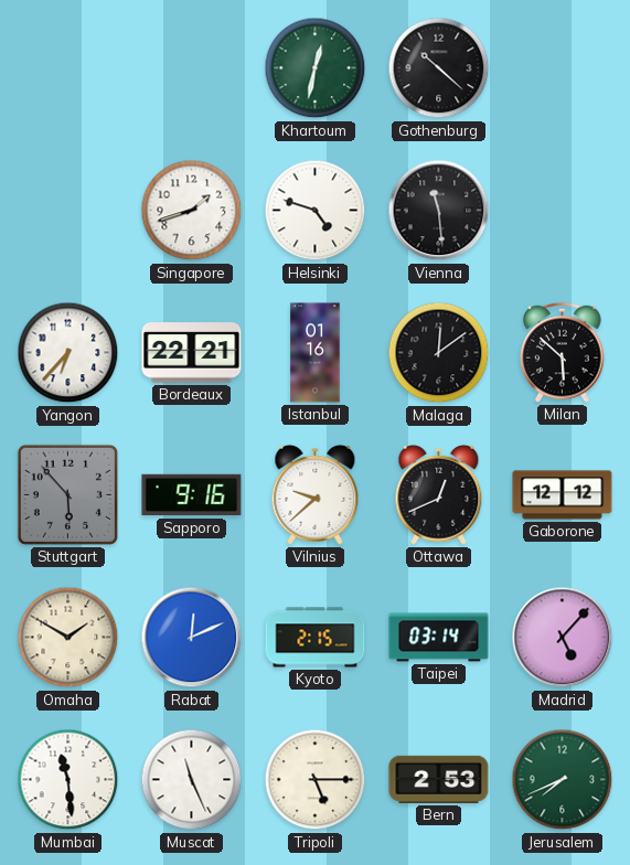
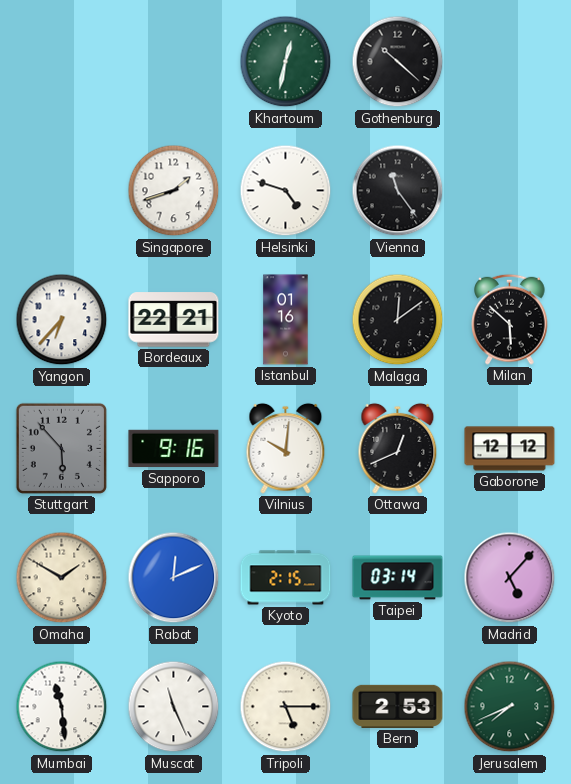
Vienna: 11:29 -> 11:24
Vilnius: 9:38 -> 10:01
